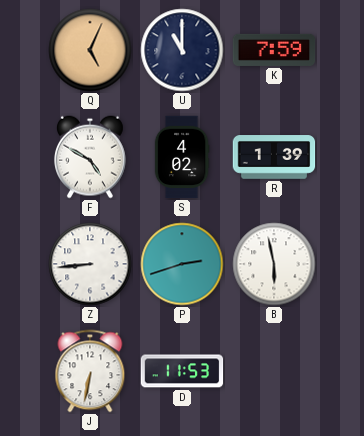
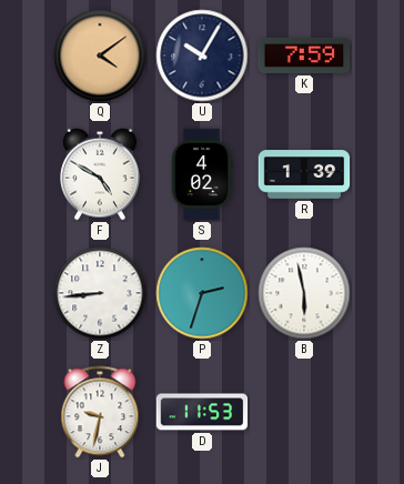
Q: 5:04 -> 4:09
U: 11:00 -> 10:05
P: 2:42 -> 2:33
J: 6:32 -> 9:32
